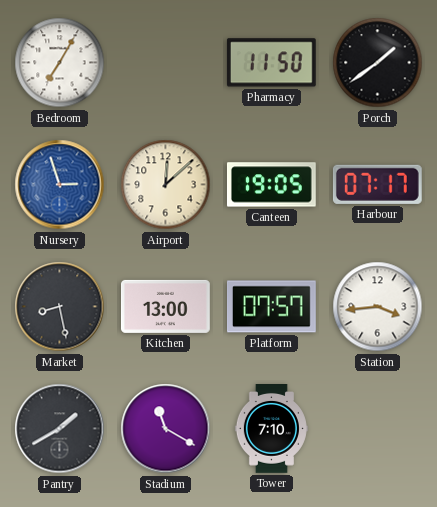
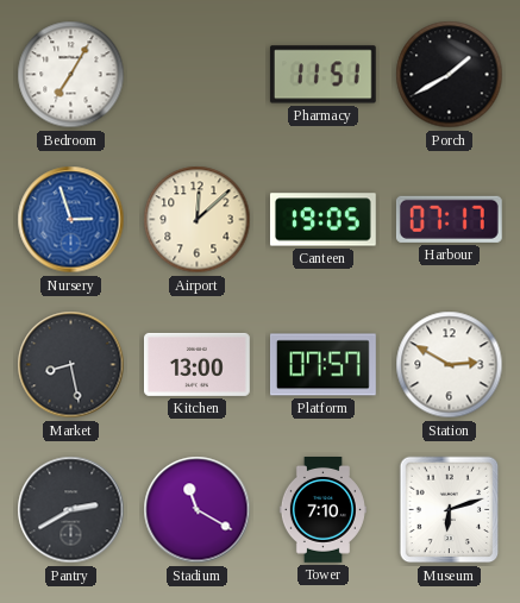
Pharmacy: 11:50 -> 11:51
Porch: 1:39 -> 1:40
Station: 3:44 -> 2:50
Pantry: 1:40 -> 2:40
Museum: none -> 6:12
